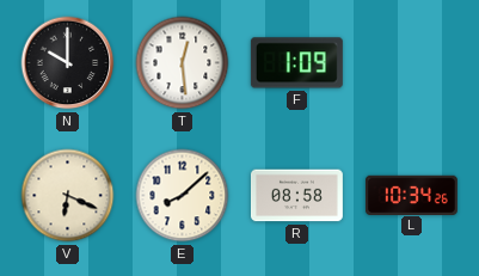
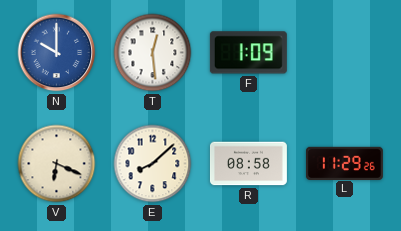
N dial: black -> blue
L: 10:34 -> 11:29
